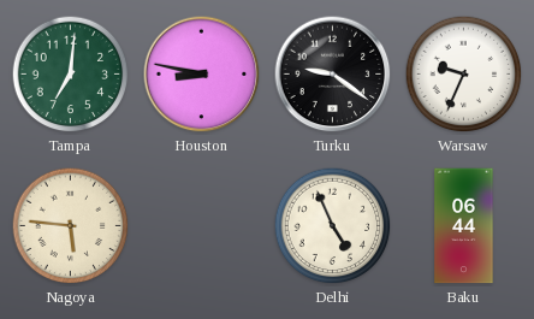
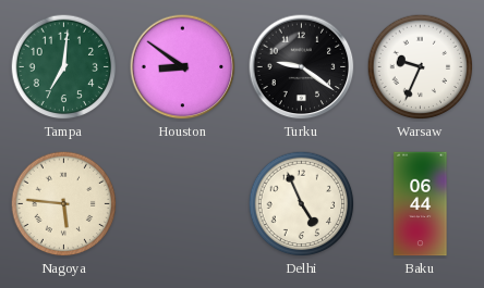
Houston: 8:47 -> 8:51
